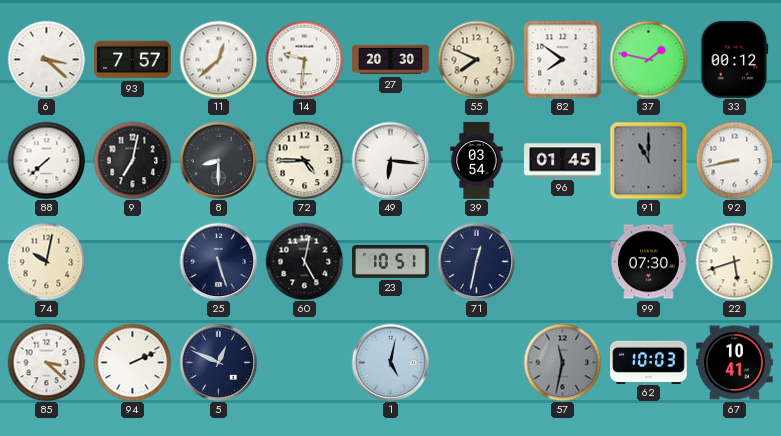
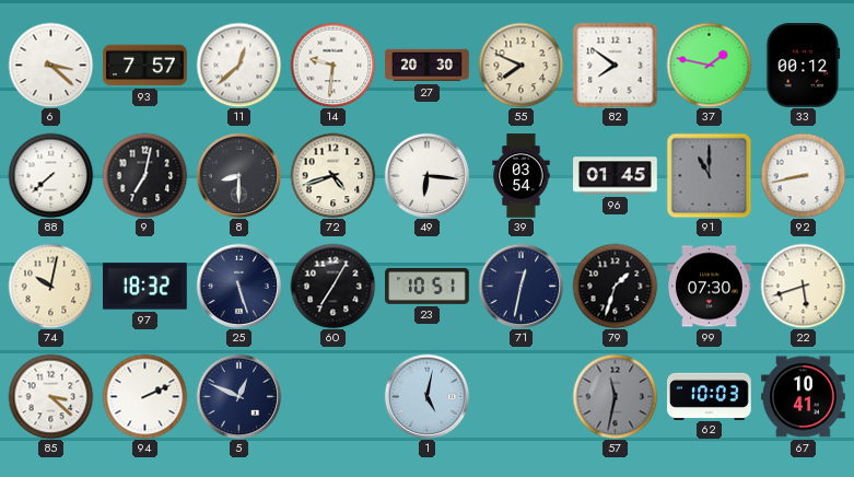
72: 4:45 -> 4:42
97: none -> 18:32
60: 5:02 -> 7:05
79: none -> 1:33
